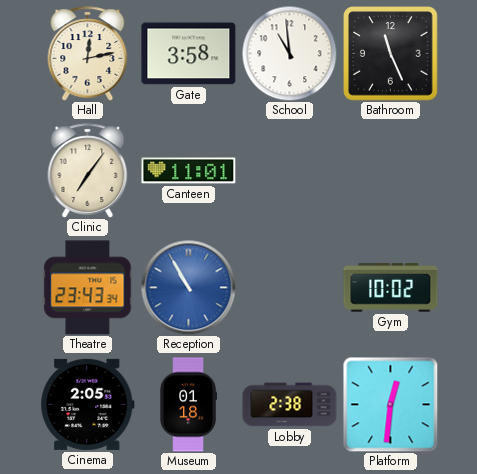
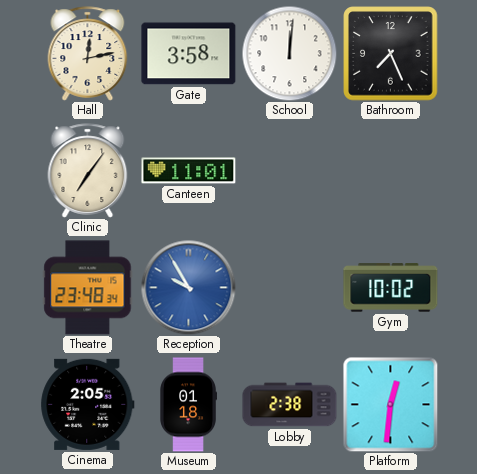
School: 10:59 -> 12:01
Bathroom: 11:26 -> 7:26
Theatre: 23:43 -> 23:48
Reception: 10:55 -> 9:55
